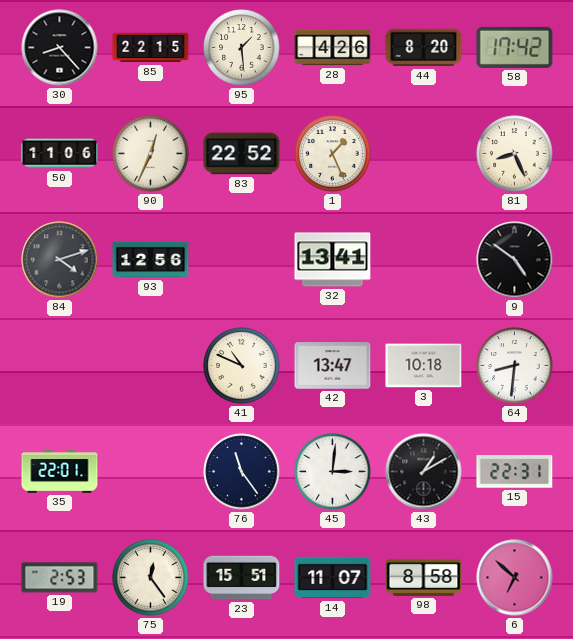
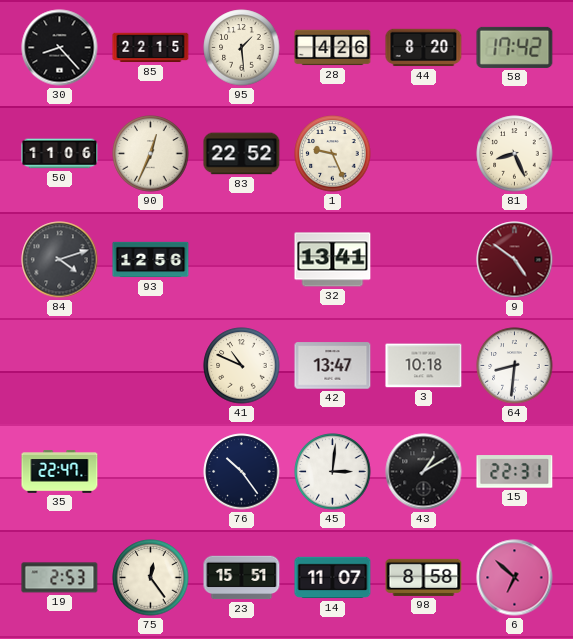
1: 1:26 -> 9:26
9 dial: black -> burgundy
35: 22:01 -> 22:47
76: 11:24 -> 10:24
